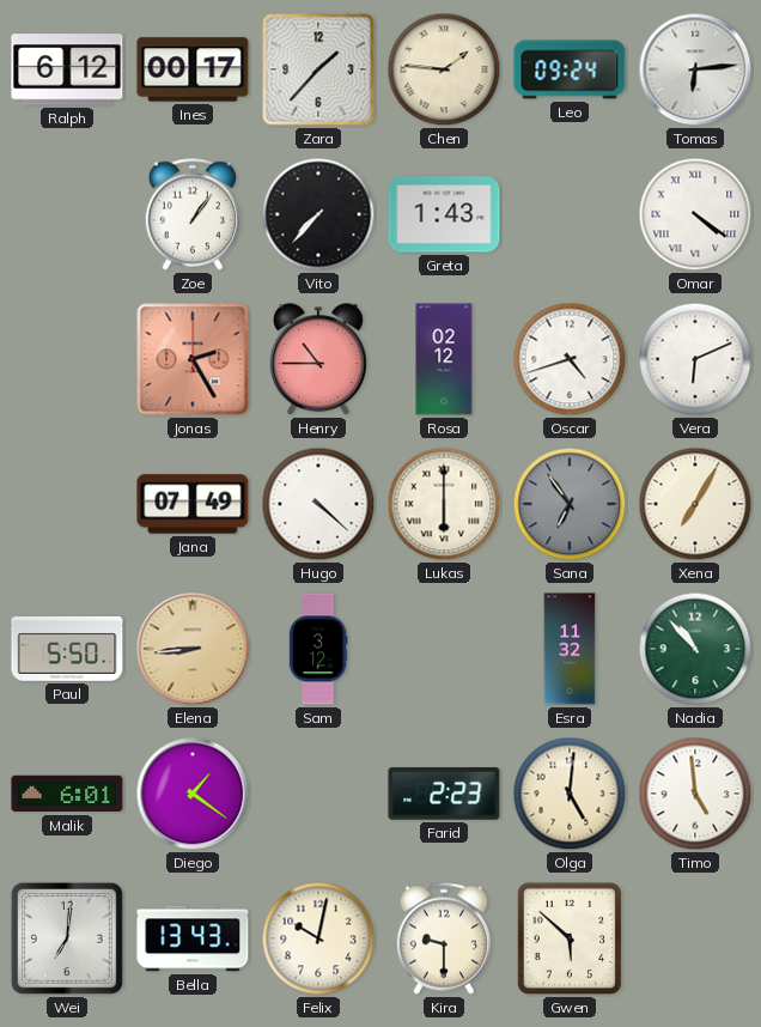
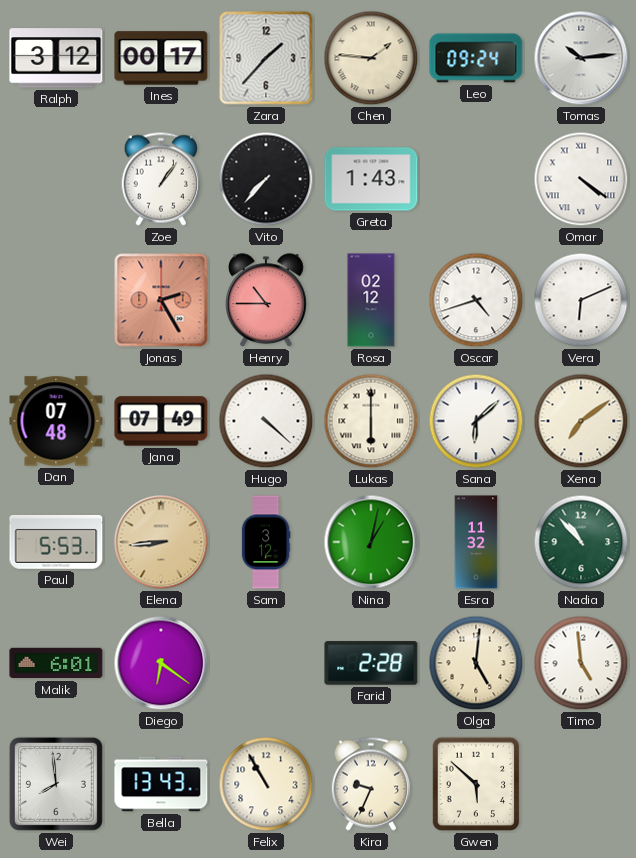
Ralph: 6:12 -> 3:12
Tomas: 6:14 -> 10:14
Dan: none -> 07:48
Sana: 6:54 -> 6:08
Sana dial: grey -> white
Xena: 7:05 -> 7:09
Paul: 5:50 -> 5:53
Nina: none -> 1:02
Diego: 1:21 -> 6:21
Farid: 2:23 -> 2:28
Wei: 7:01 -> 7:59
Felix: 10:02 -> 10:55
Kira: 9:30 -> 9:34
